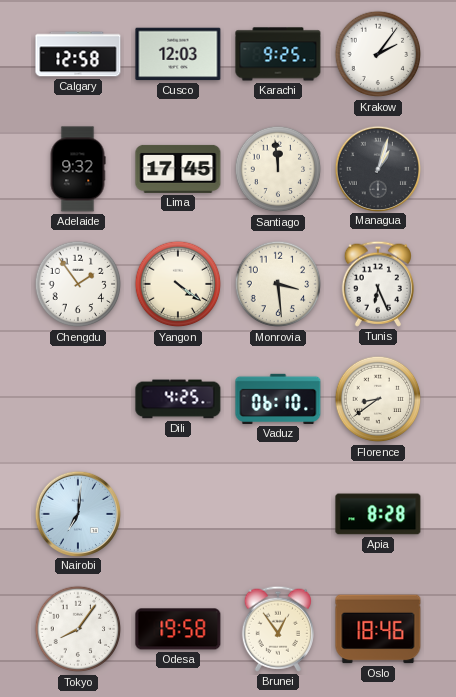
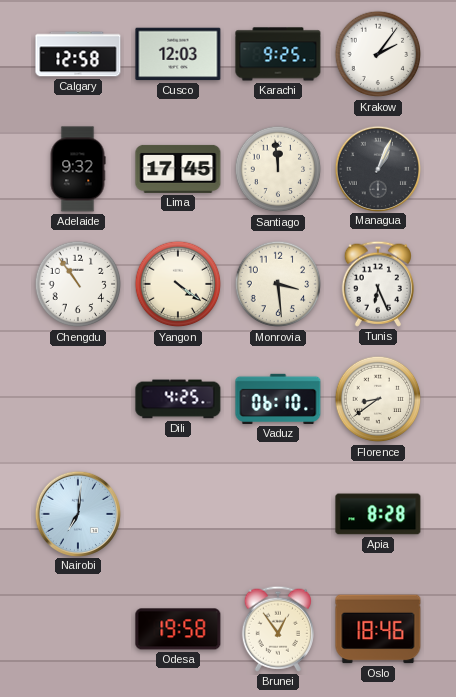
Managua: 1:03 -> 1:04
Chengdu: 1:54 -> 10:54
Tokyo: 8:06 -> none
